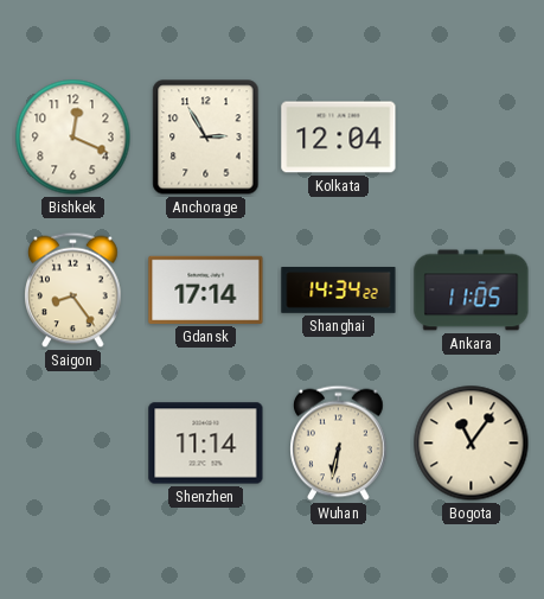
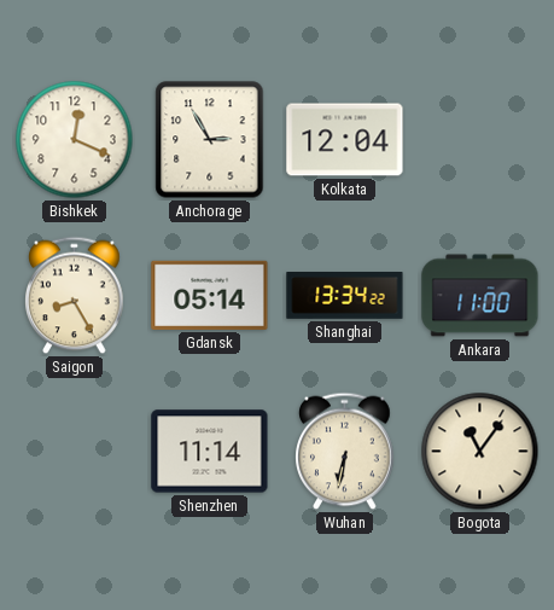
Saigon: 8:24 -> 8:25
Gdansk: 17:14 -> 05:14
Shanghai: 14:34 -> 13:34
Ankara: 11:05 -> 11:00
